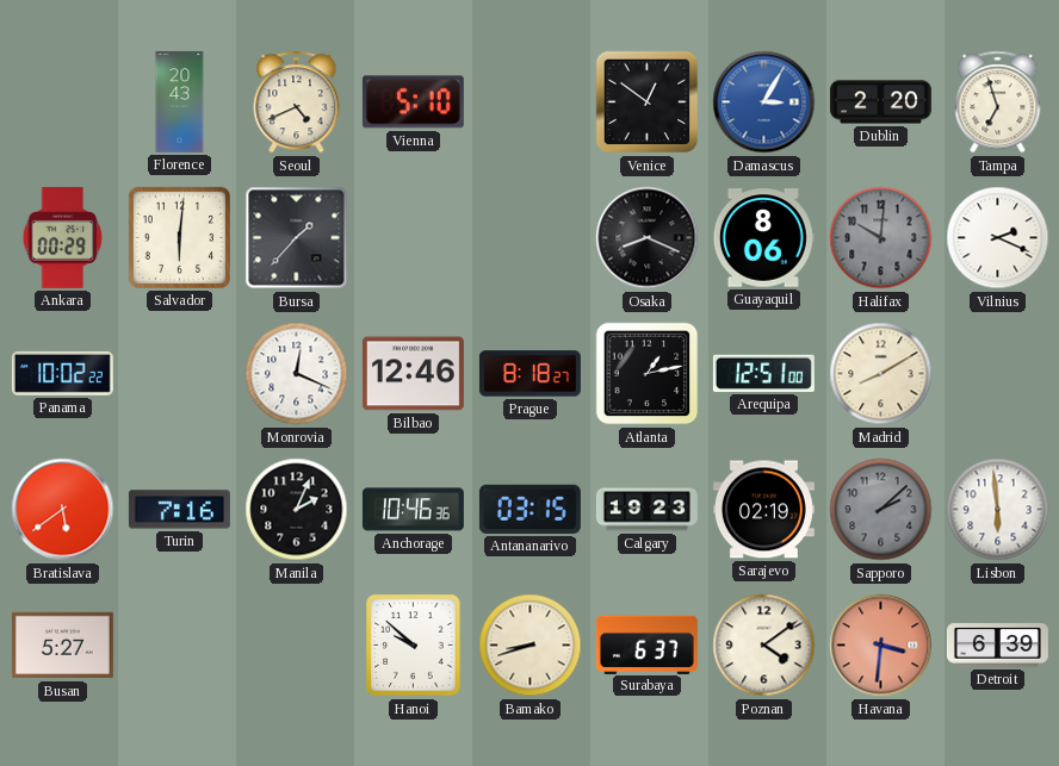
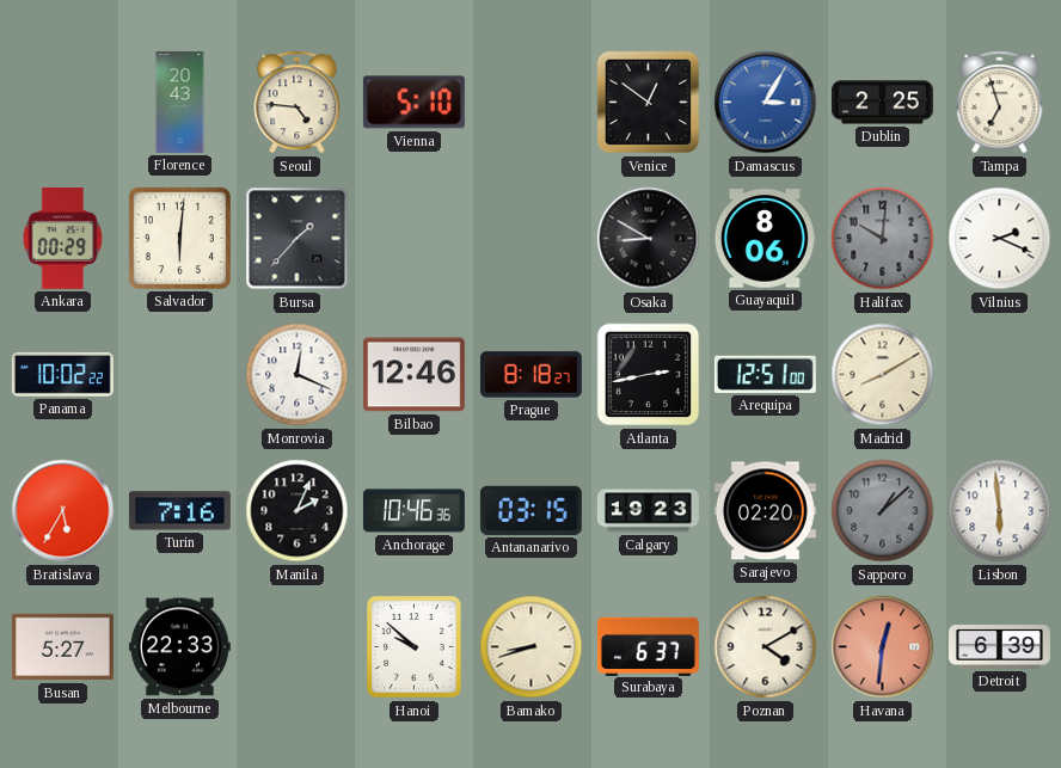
Seoul: 4:41 -> 4:46
Dublin: 2:20 -> 2:25
Osaka: 8:19 -> 8:50
Atlanta: 1:13 -> 2:43
Bratislava: 5:39 -> 5:35
Sarajevo: 02:19 -> 02:20
Sapporo: 2:08 -> 1:08
Melbourne: none -> 22:33
Poznan: 4:09 -> 4:10
Havana: 3:31 -> 12:31
